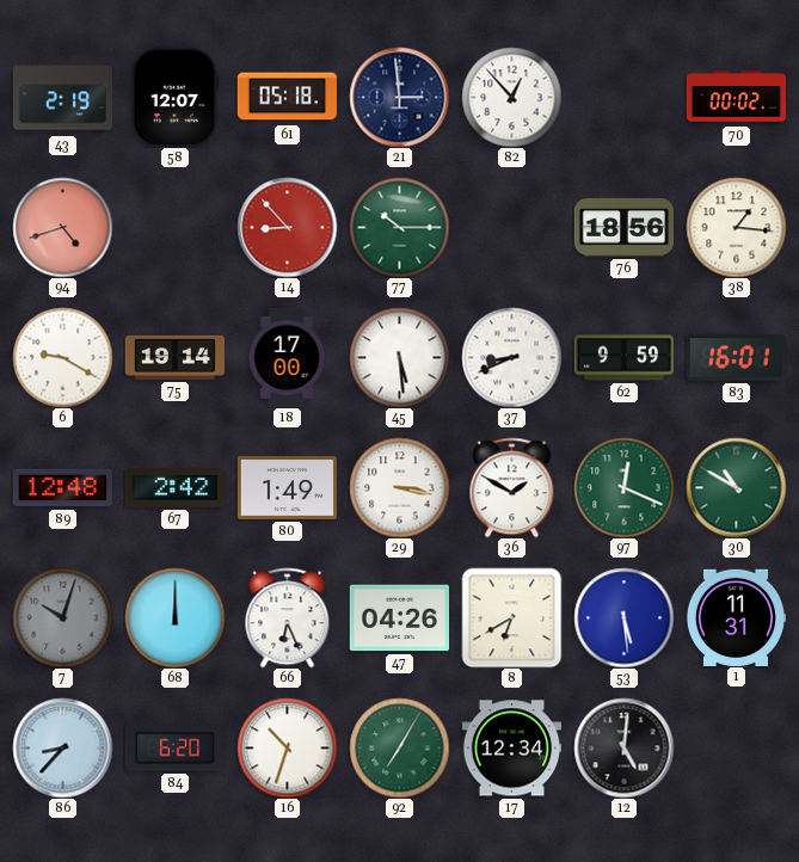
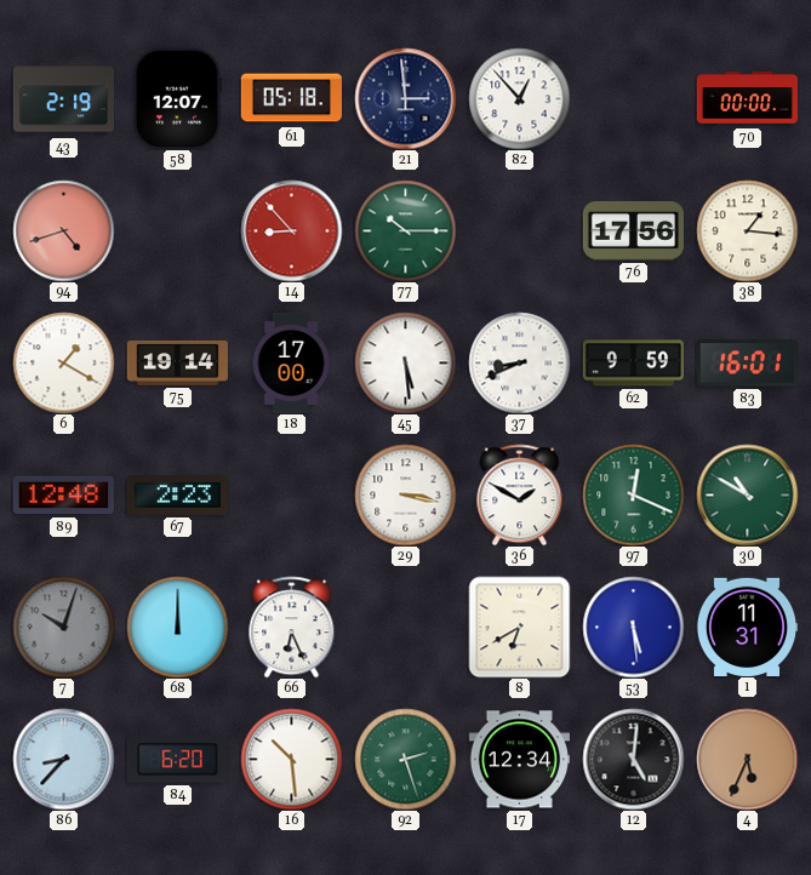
70: 00:02 -> 00:00
76: 18:56 -> 17:56
6: 9:20 -> 1:20
67: 2:42 -> 2:23
80: 1:49 -> none
47: 04:26 -> none
16: 10:33 -> 10:29
92: 7:05 -> 2:27
4: none -> 5:34
